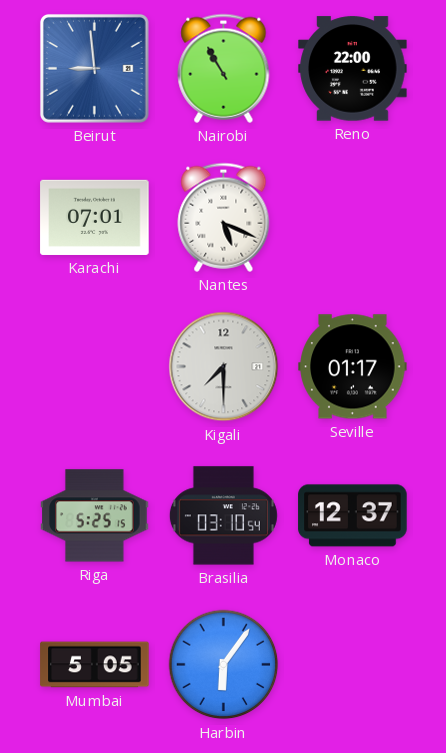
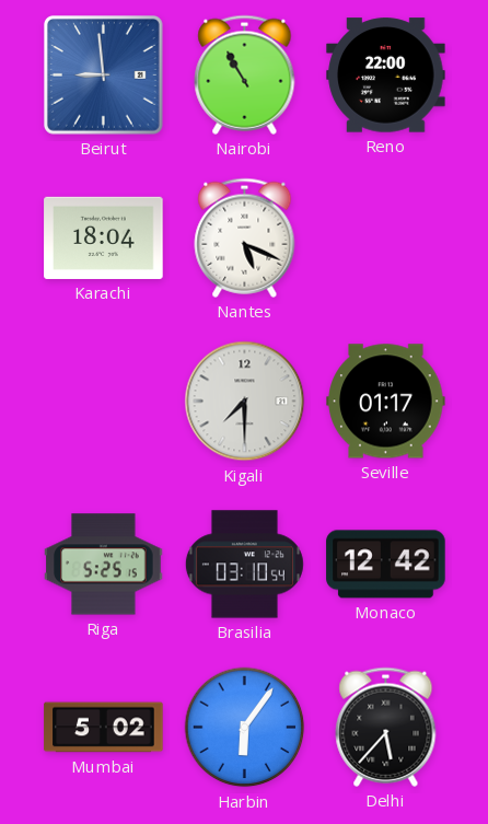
Karachi: 07:01 -> 18:04
Monaco: 12:37 -> 12:42
Mumbai: 5:05 -> 5:02
Delhi: none -> 5:37
